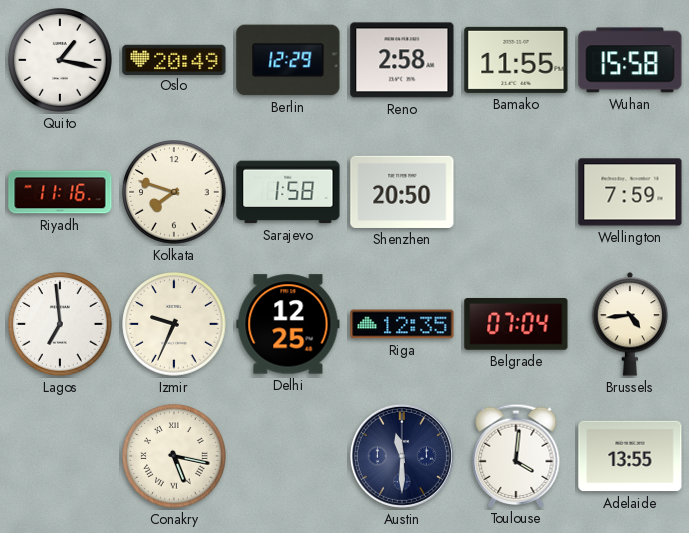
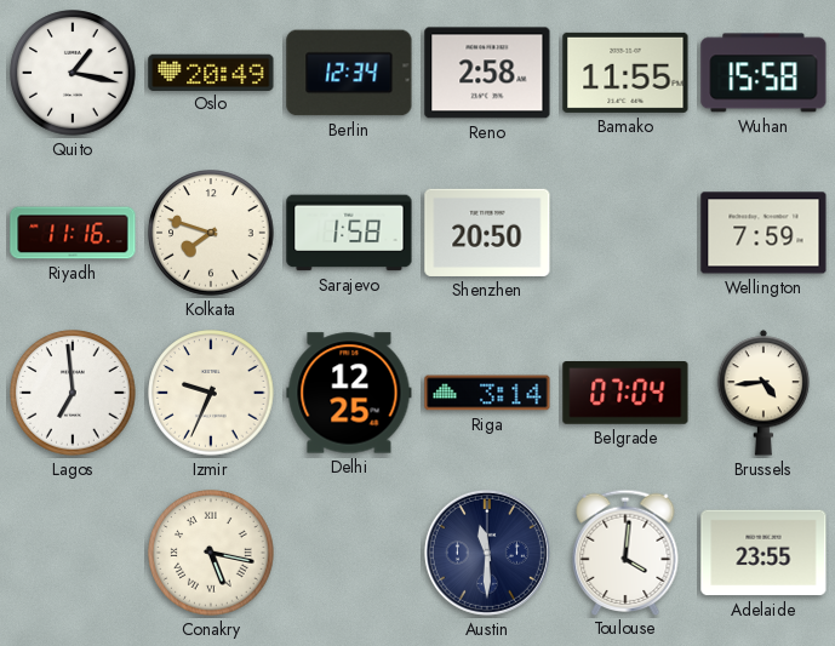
Berlin: 12:29 -> 12:34
Riga: 12:35 -> 3:14
Adelaide: 13:55 -> 23:55
